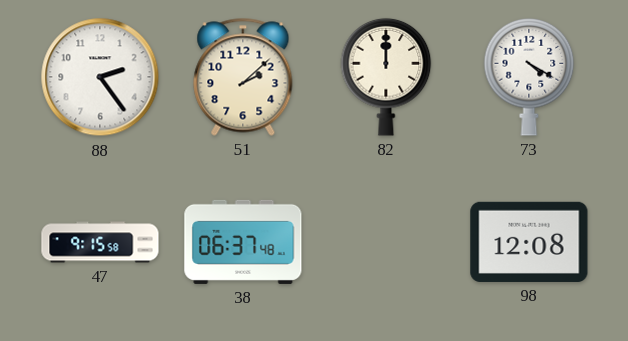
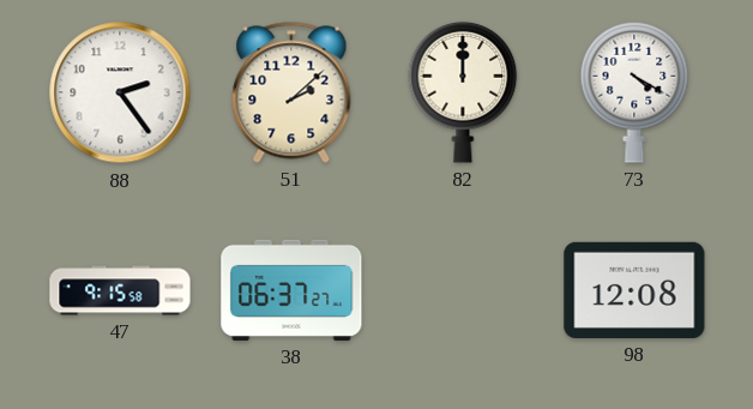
38: 06:37:48 -> 06:37:27
